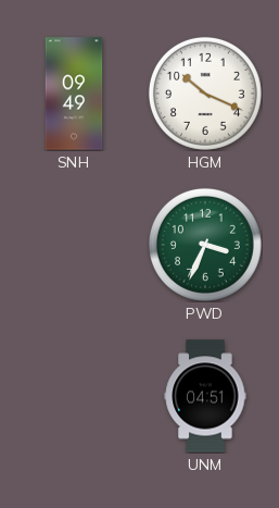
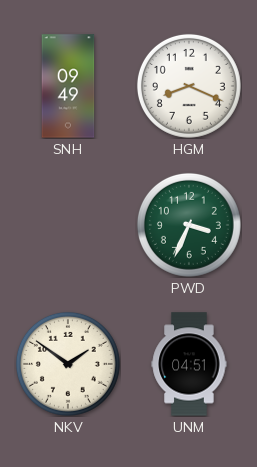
HGM: 10:19 -> 8:19
NKV: none -> 1:51
